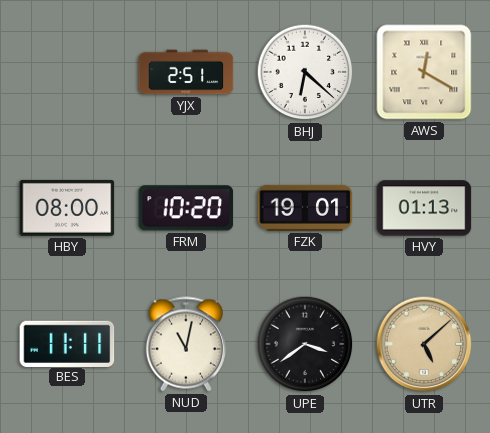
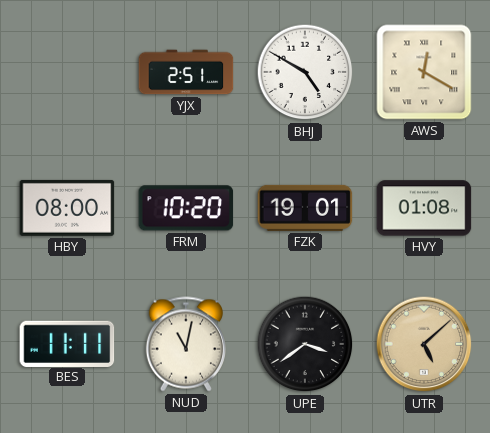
BHJ: 6:22 -> 4:50
HVY: 01:13 -> 01:08
